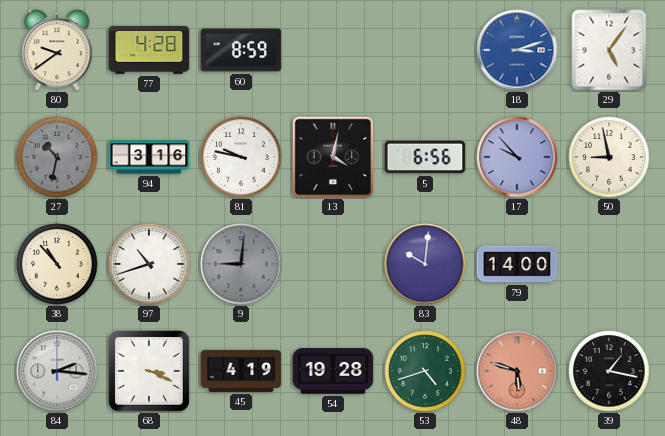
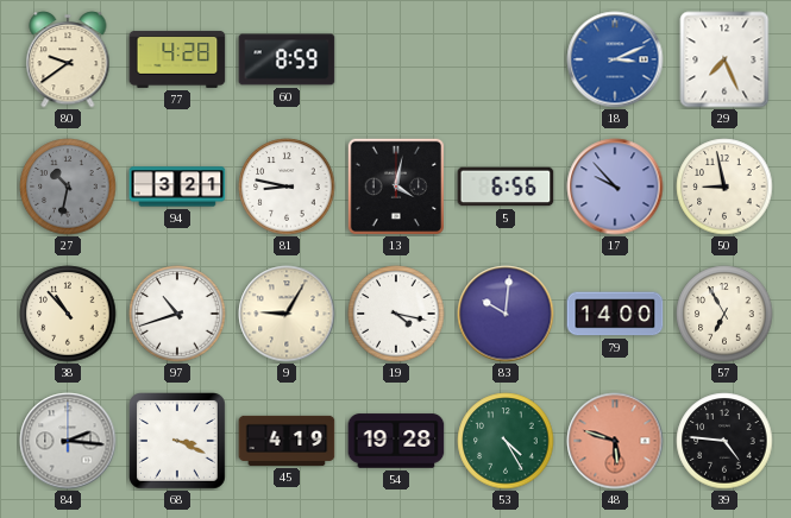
18: 3:12 -> 3:11
29: 5:06 -> 7:26
94: 3:16 -> 3:21
81: 9:47 -> 8:47
9: 9:01 -> 9:05
9 dial: grey -> cream
19: none -> 4:17
57: none -> 6:55
53: 4:42 -> 4:25
39: 1:17 -> 4:46
